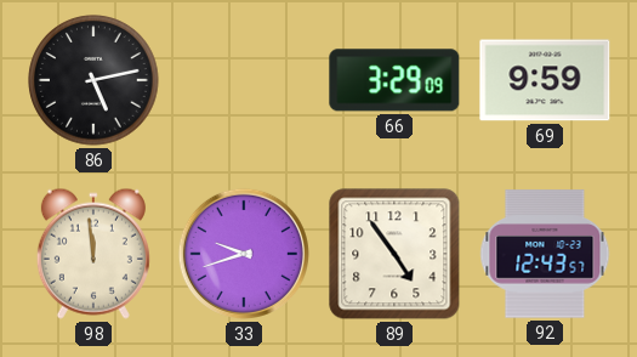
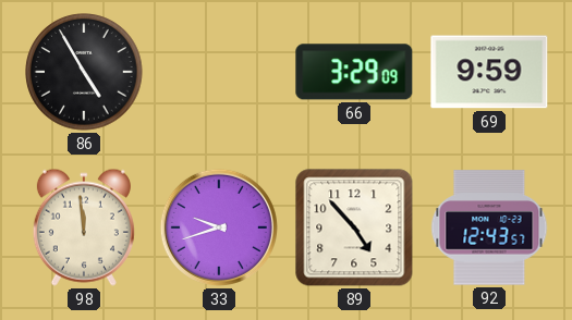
86: 5:13 -> 4:55
89: 4:54 -> 4:53
